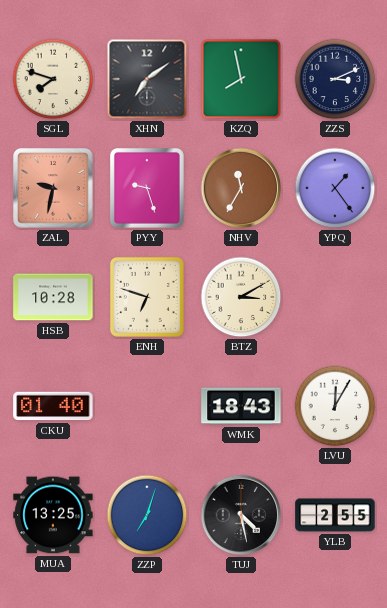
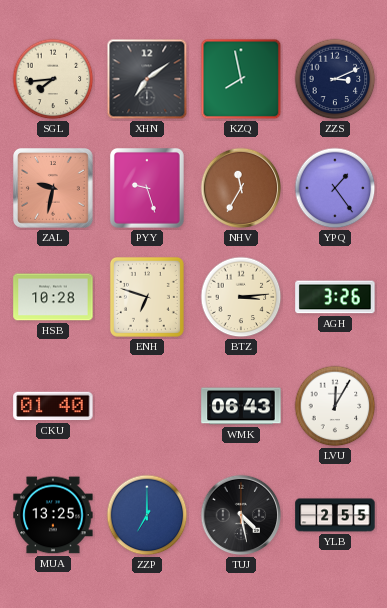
SGL: 7:48 -> 7:44
BTZ: 3:10 -> 3:14
AGH: none -> 3:26
WMK: 18:43 -> 06:43
ZZP: 7:03 -> 7:00
